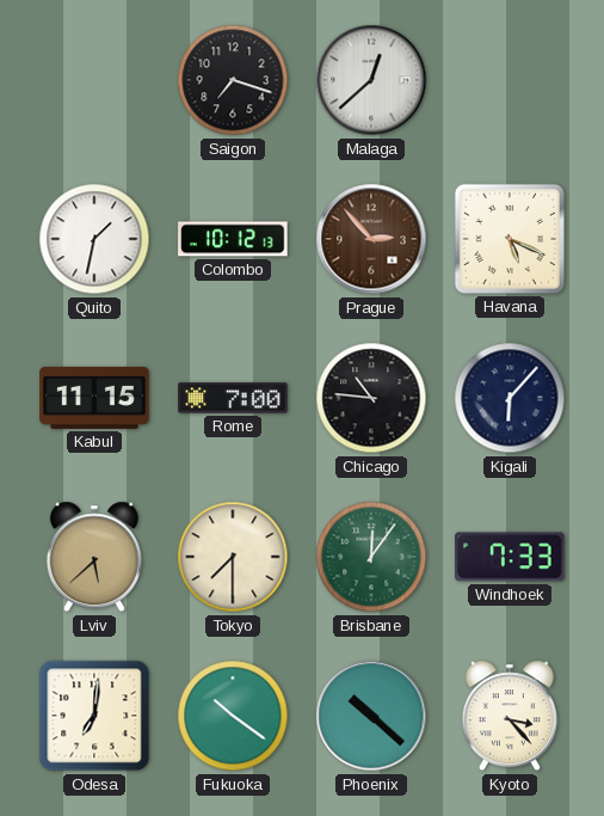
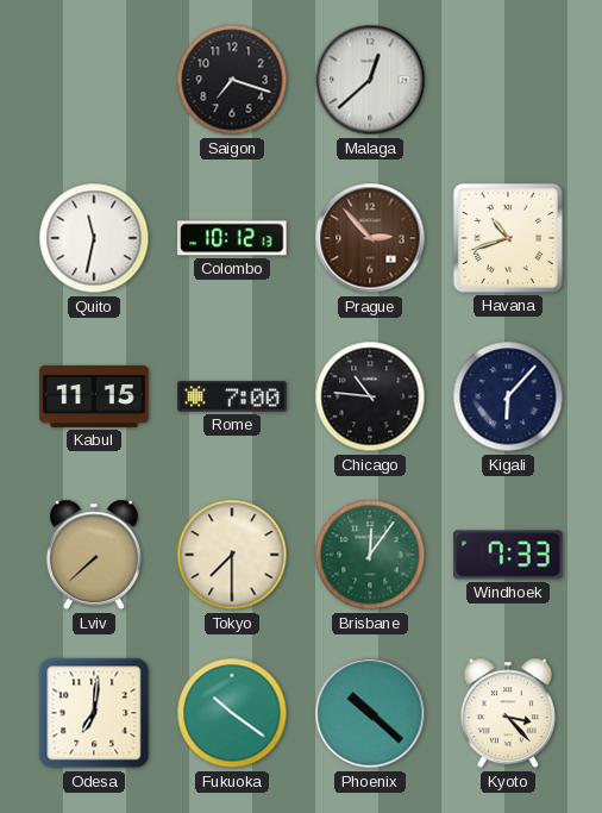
Quito: 1:32 -> 11:32
Havana: 5:19 -> 10:42
Lviv: 5:38 -> 7:38
